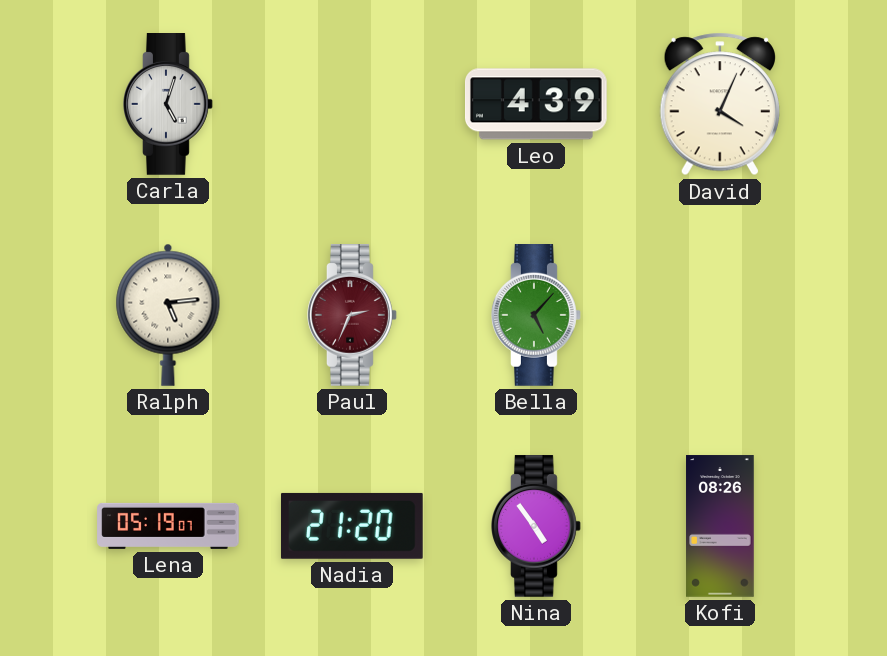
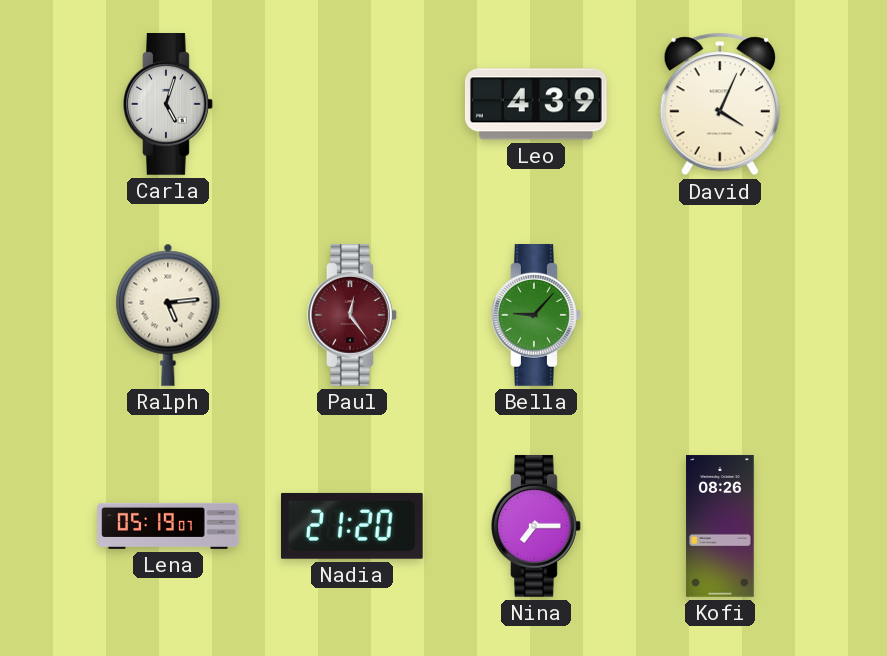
Paul: 2:34 -> 12:24
Bella: 5:07 -> 9:07
Nina: 4:54 -> 7:15
